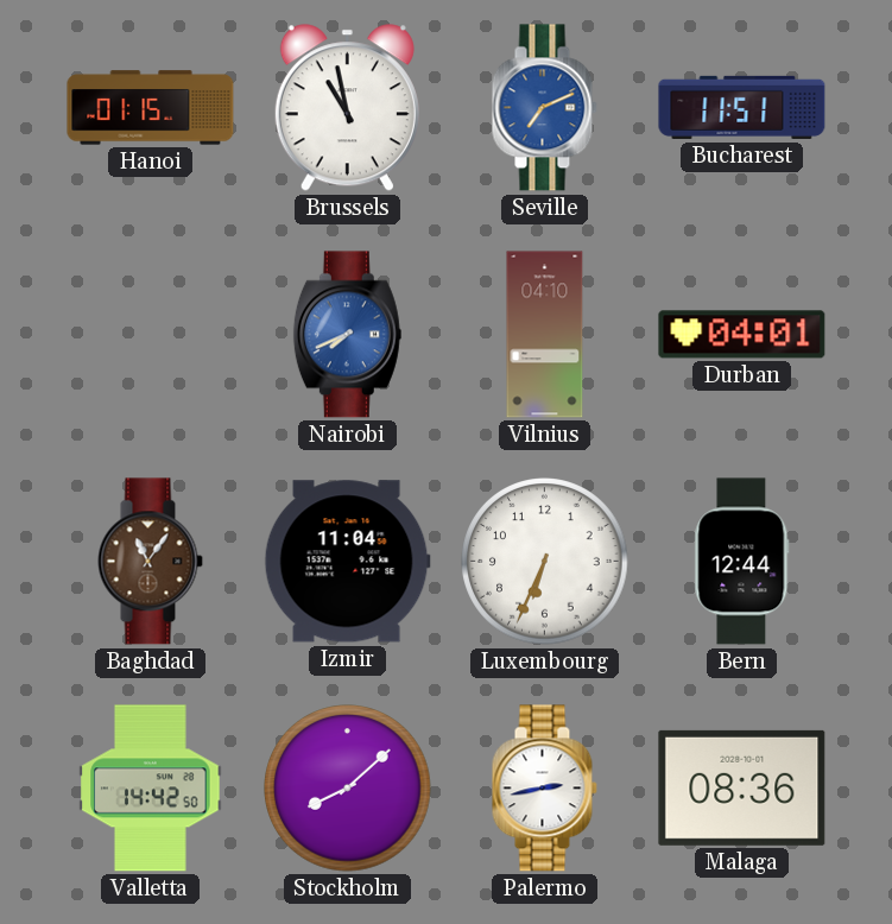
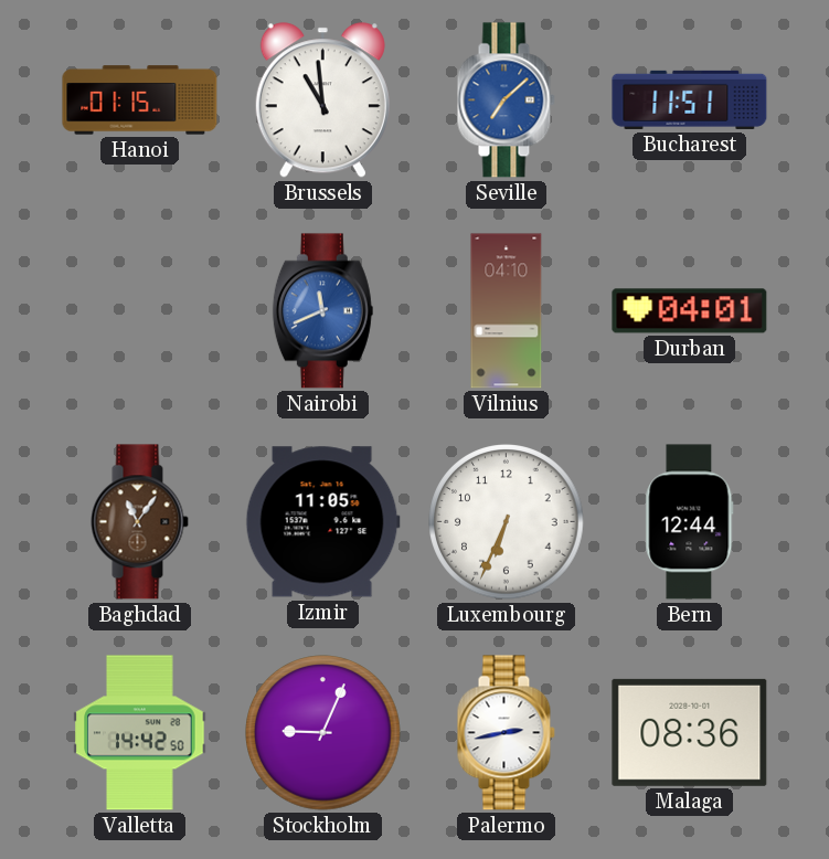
Brussels: 10:58 -> 10:59
Seville: 7:11 -> 7:08
Nairobi: 7:41 -> 11:41
Izmir: 11:04 -> 11:05
Stockholm: 8:08 -> 9:04
